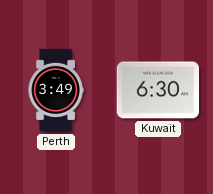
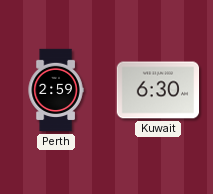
Perth: 3:49 -> 2:59
